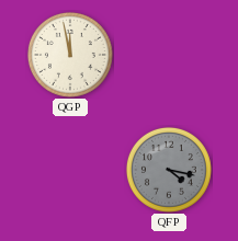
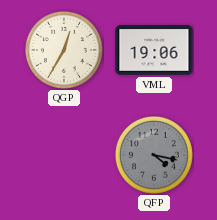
QGP: 11:58 -> 12:35
VML: none -> 19:06
